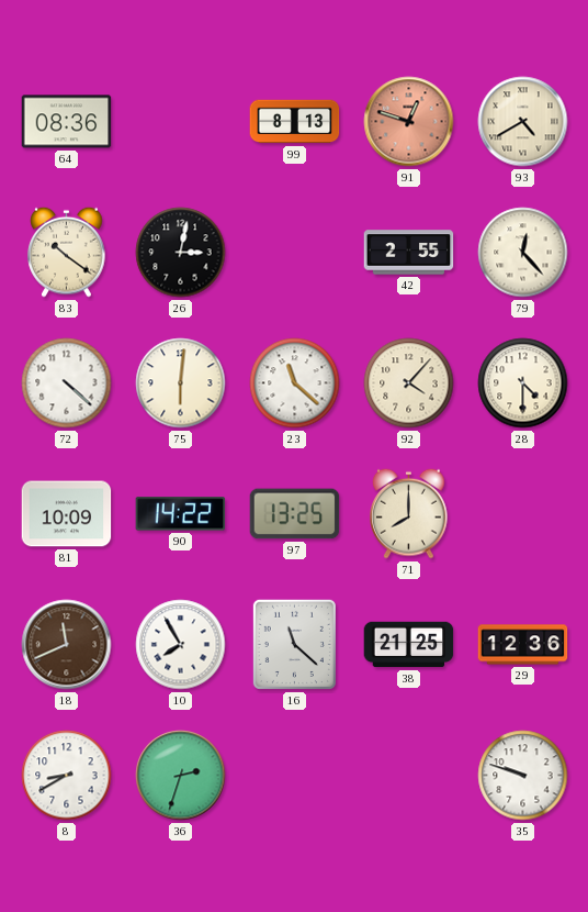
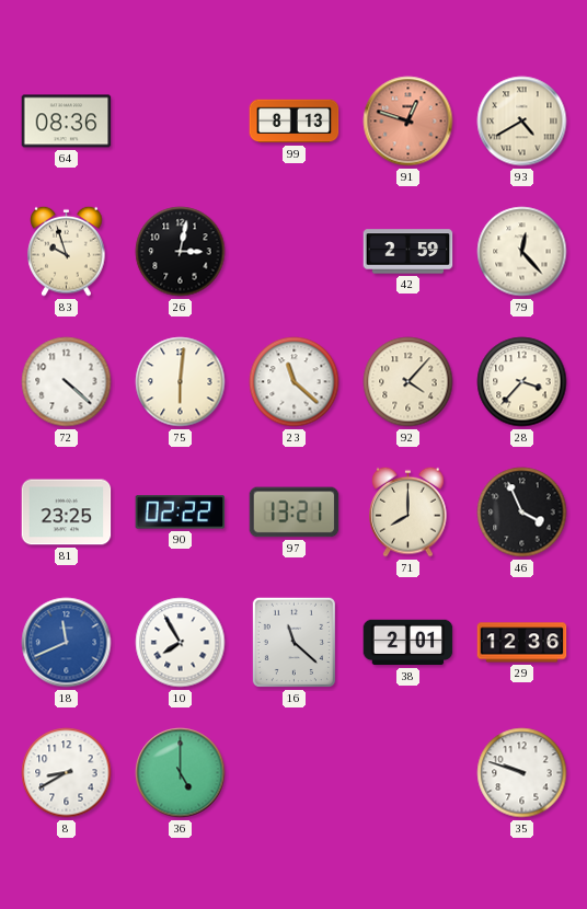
83: 10:21 -> 9:57
42: 2:55 -> 2:59
28: 4:30 -> 3:37
81: 10:09 -> 23:25
90: 14:22 -> 02:22
97: 13:25 -> 13:21
46: none -> 3:56
18 dial: brown -> blue
38: 21:25 -> 2:01
36: 2:33 -> 5:00
